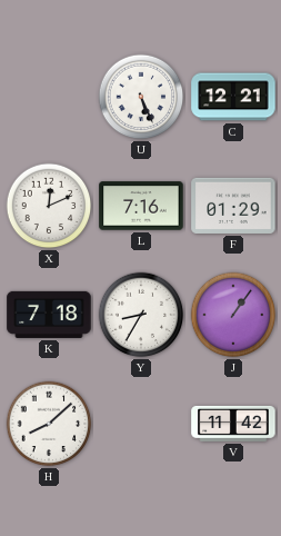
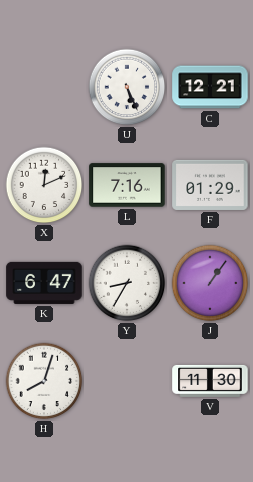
K: 7:18 -> 6:47
H: 8:08 -> 8:03
V: 11:42 -> 11:30
